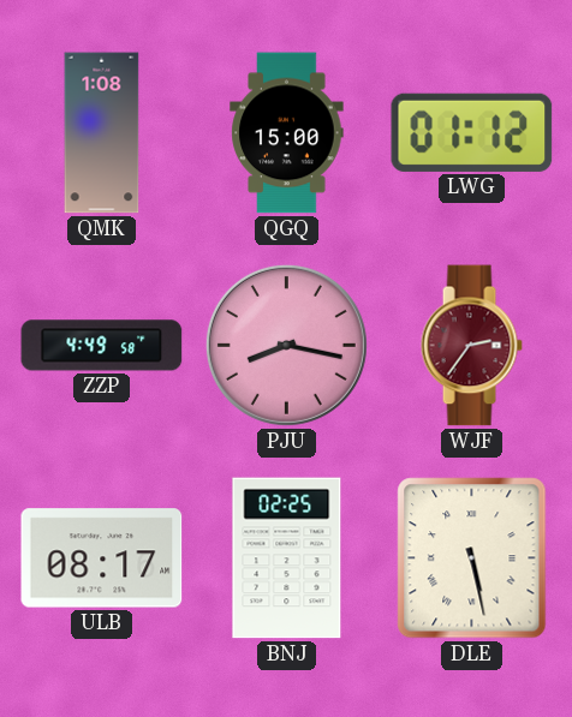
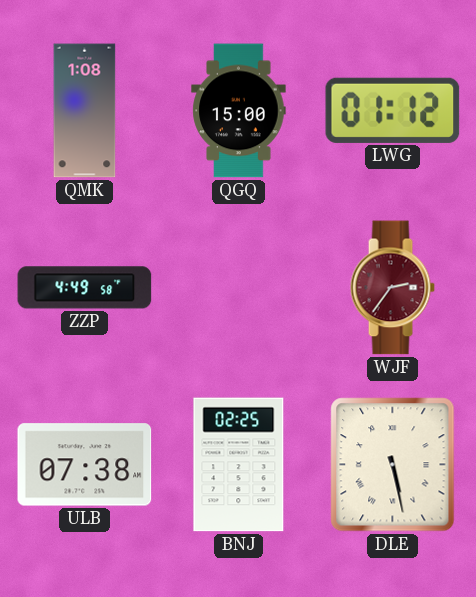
PJU: 8:17 -> none
ULB: 08:17 -> 07:38
